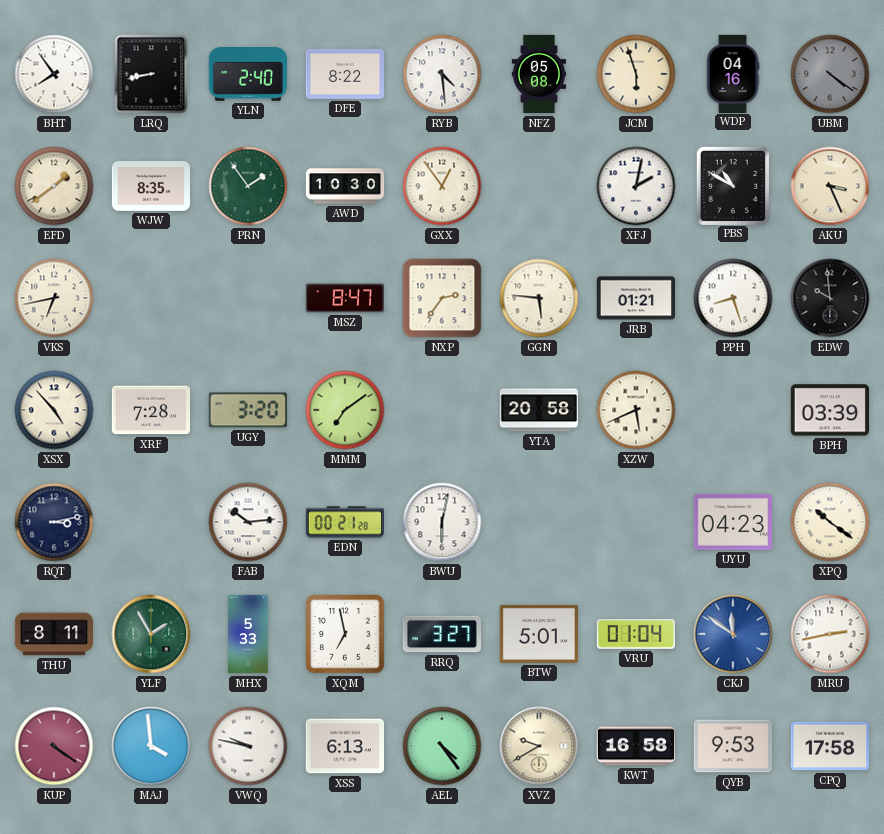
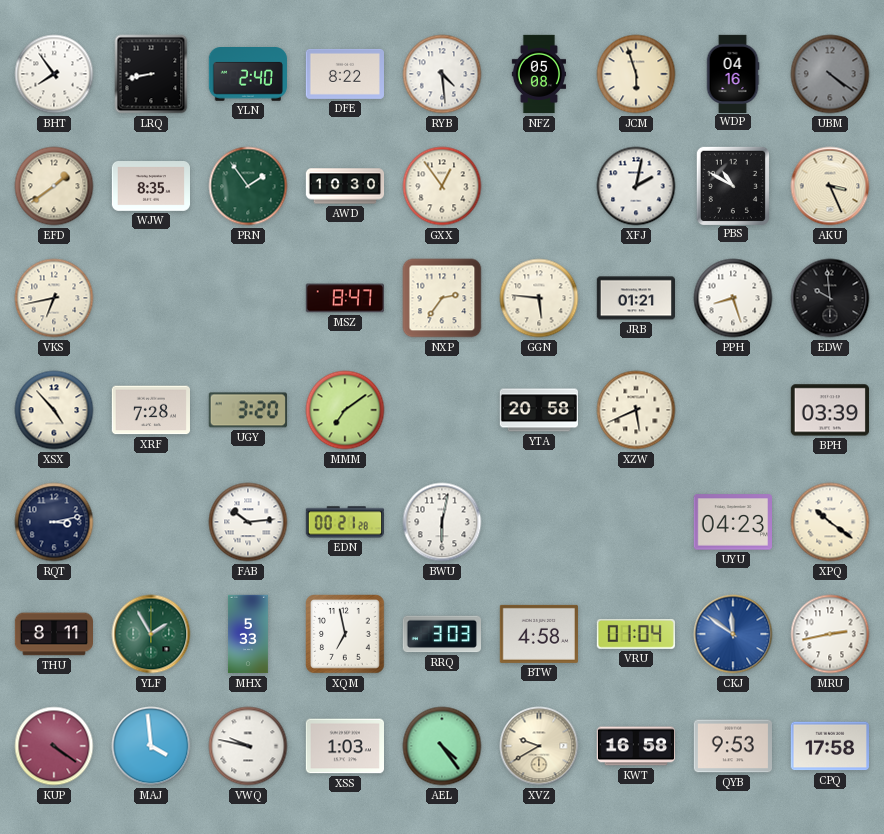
RRQ: 3:27 -> 3:03
BTW: 5:01 -> 4:58
XSS: 6:13 -> 1:03
